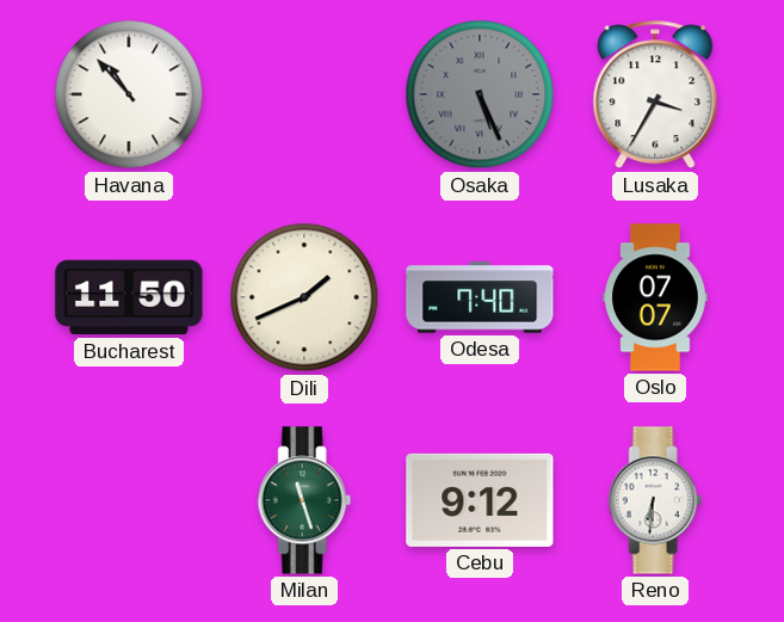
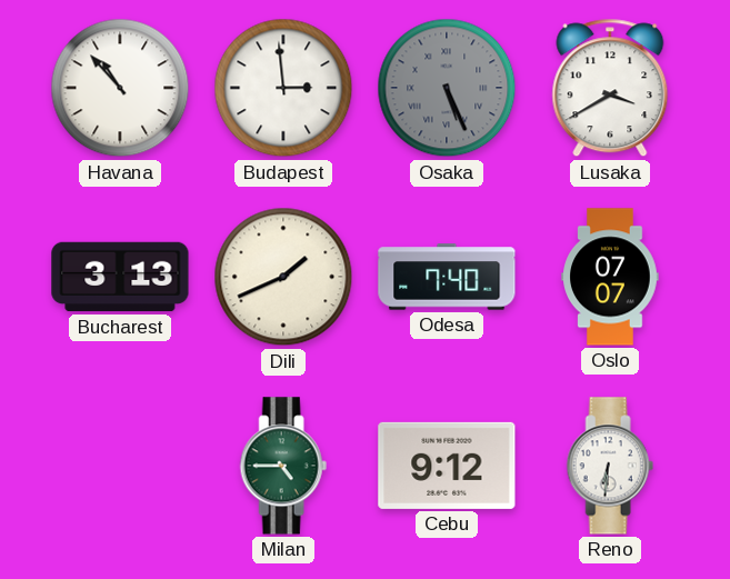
Budapest: none -> 2:59
Lusaka: 3:35 -> 3:40
Bucharest: 11:50 -> 3:13
Milan: 11:27 -> 4:45
